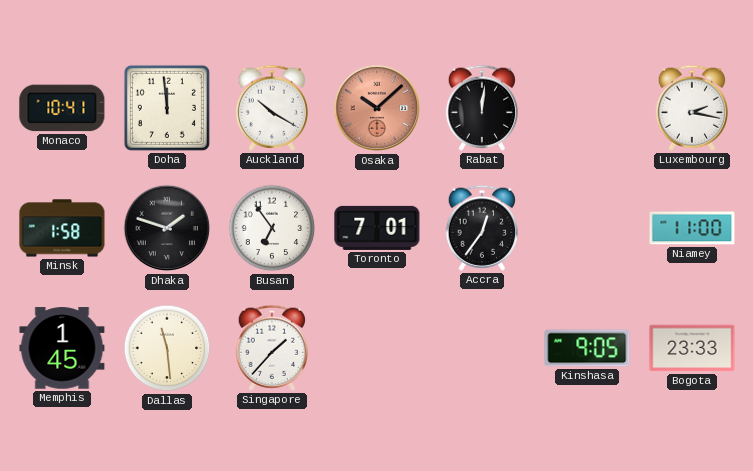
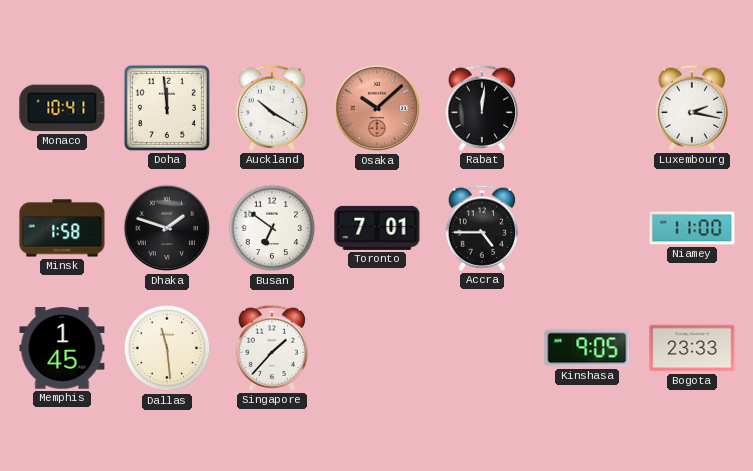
Busan: 6:54 -> 6:51
Accra: 12:36 -> 4:45
